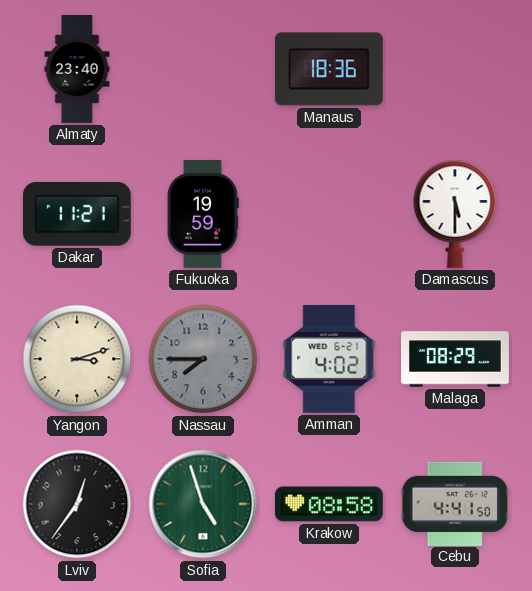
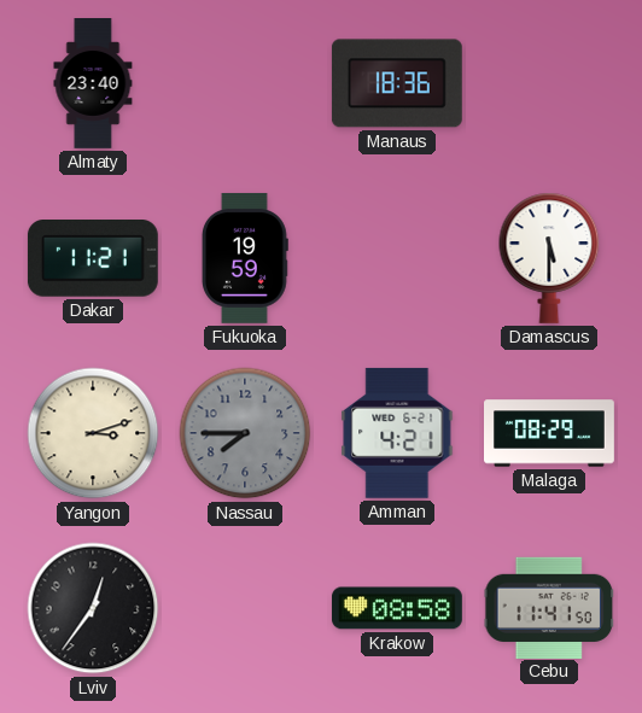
Amman: 4:02 -> 4:21
Sofia: 4:57 -> none
Cebu: 4:41 -> 11:41
